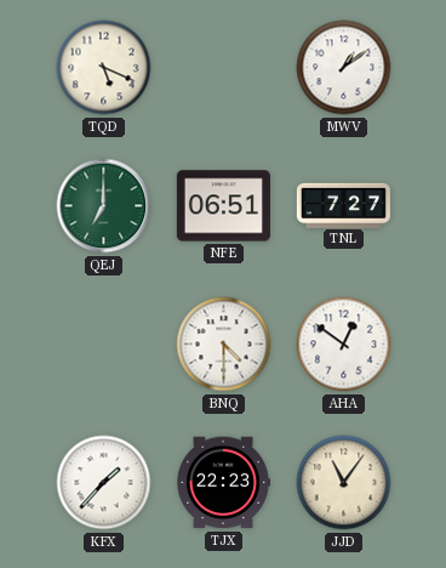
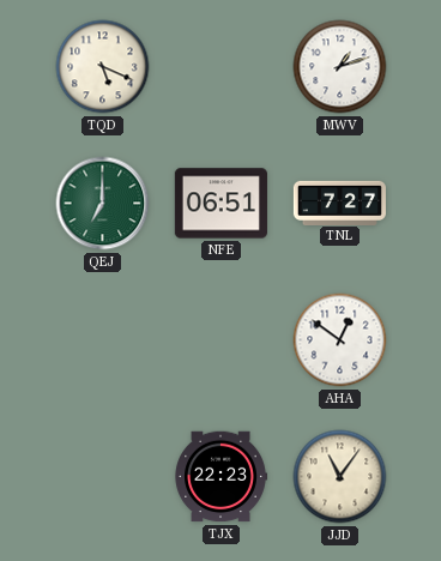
MWV: 1:09 -> 1:12
BNQ: 4:30 -> none
KFX: 1:37 -> none
